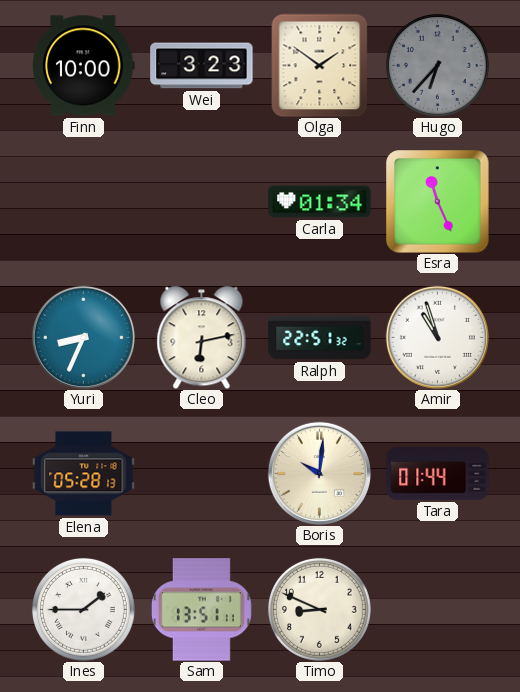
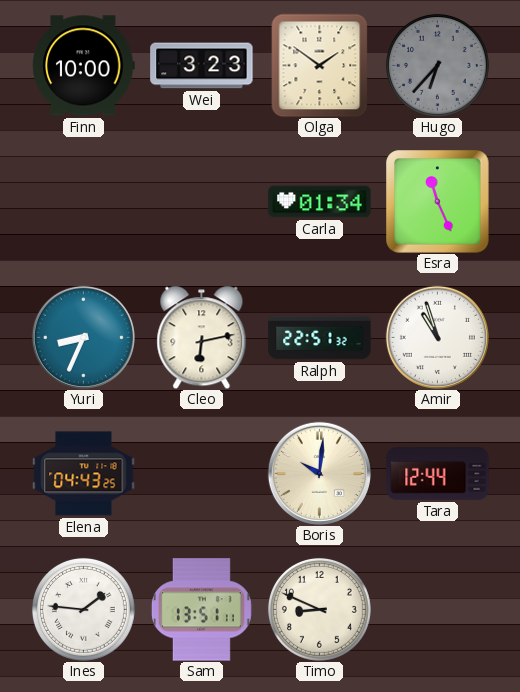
Elena: 05:28 -> 04:43
Tara: 01:44 -> 12:44
Ines: 1:45 -> 1:46
